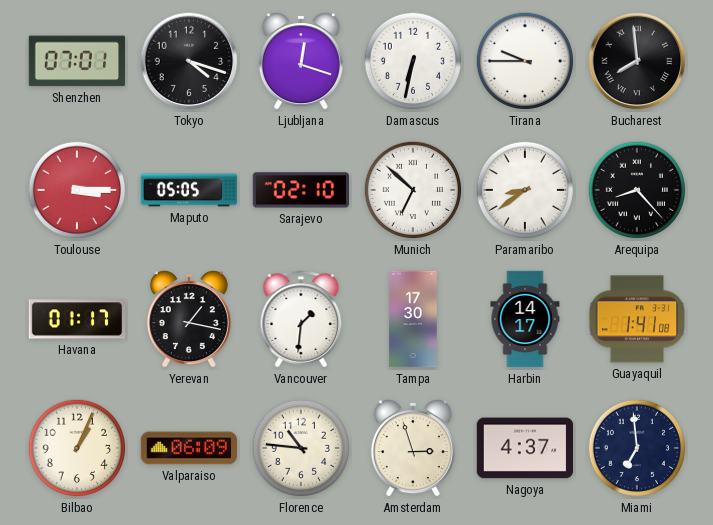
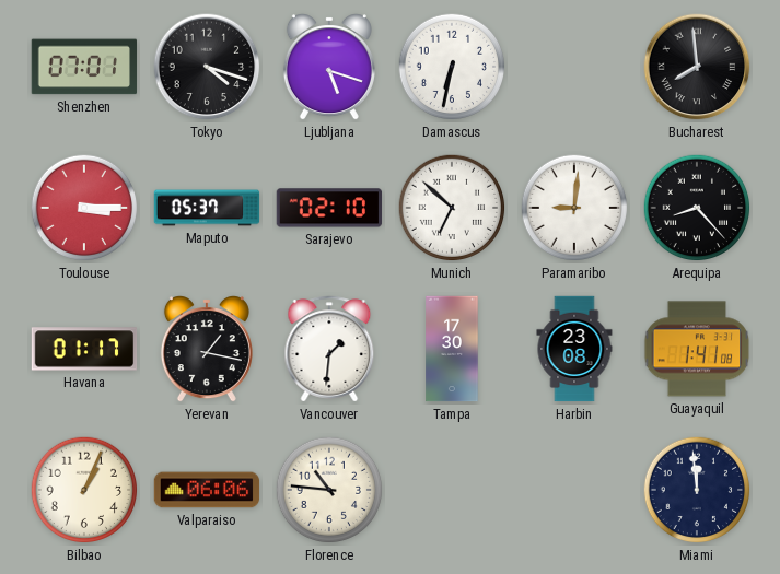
Ljubljana: 12:18 -> 5:18
Tirana: 9:45 -> none
Maputo: 05:05 -> 05:37
Paramaribo: 8:39 -> 9:01
Harbin: 14:17 -> 23:08
Valparaiso: 06:09 -> 06:06
Amsterdam: 2:57 -> none
Nagoya: 4:37 -> none
Miami: 6:59 -> 11:59
